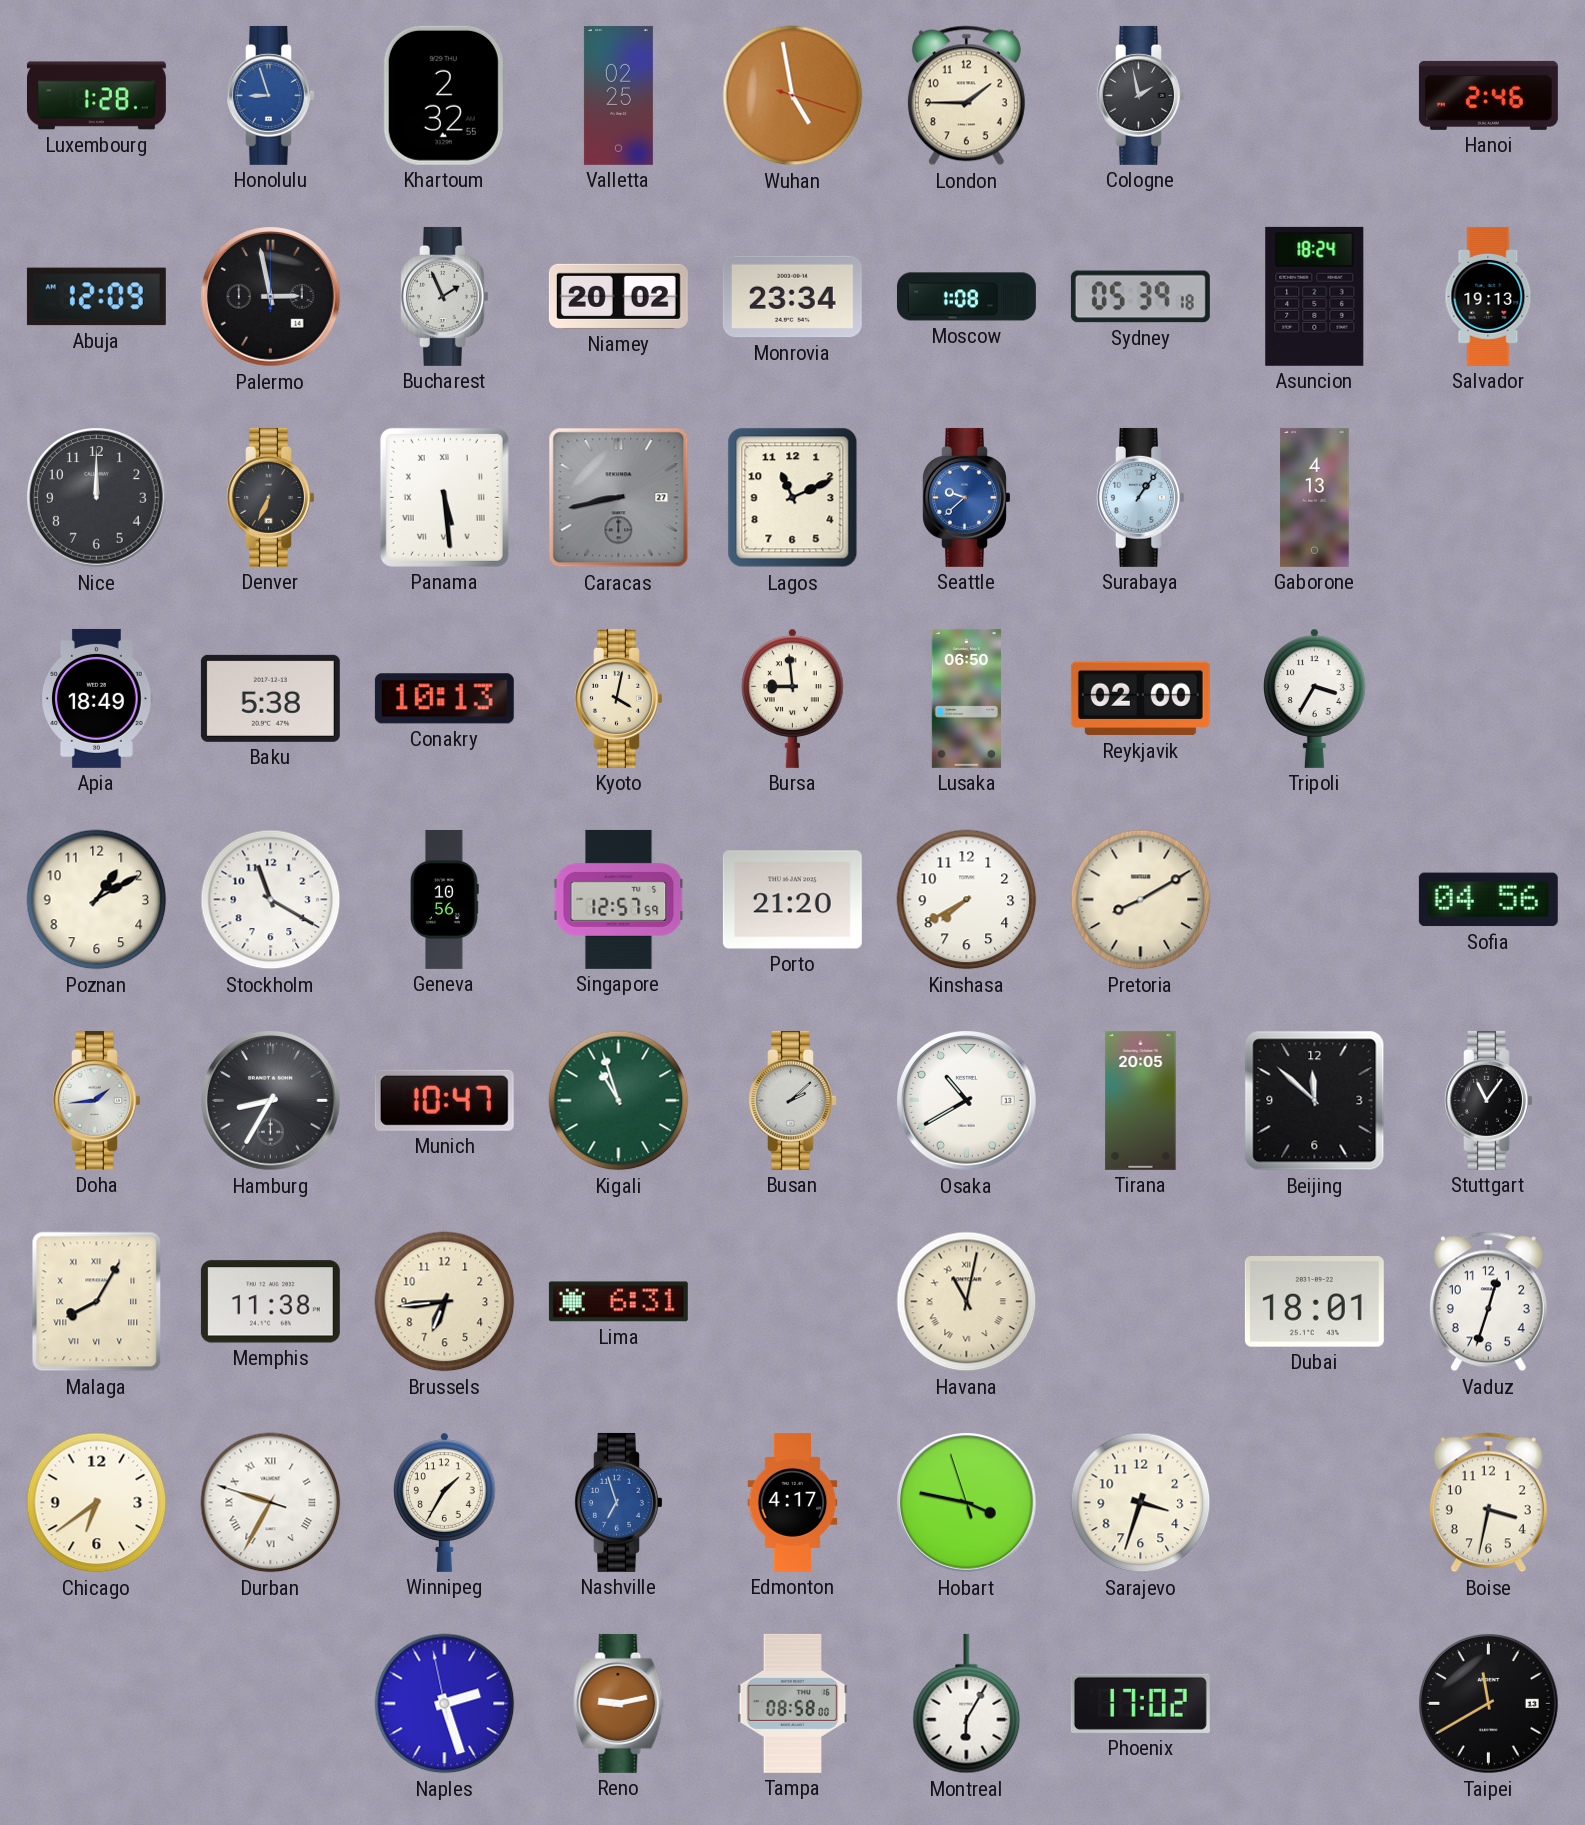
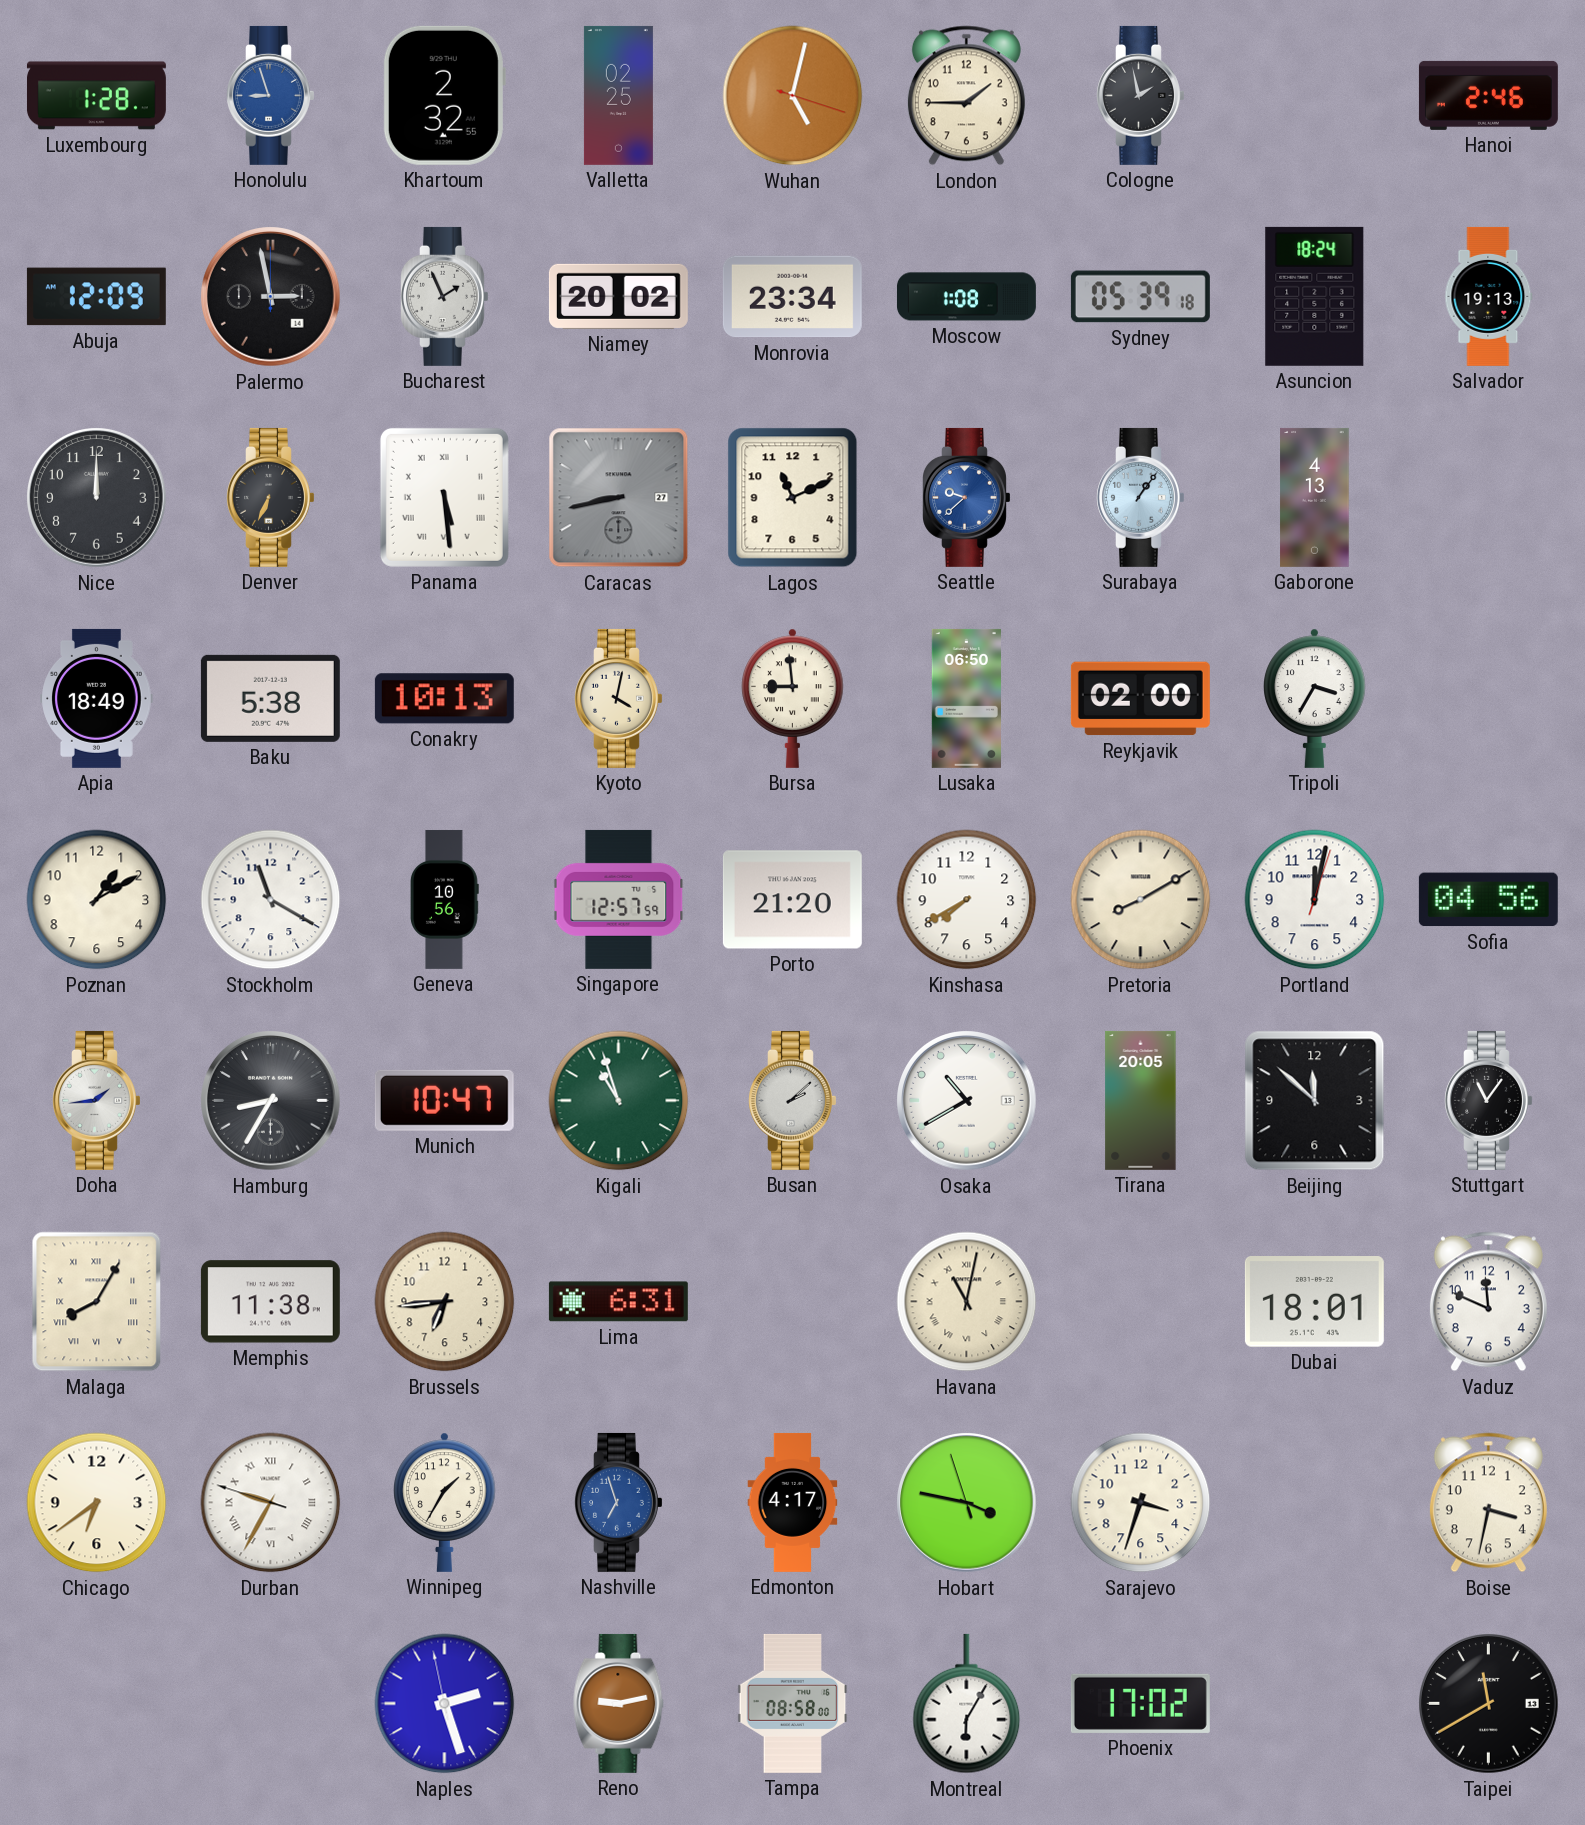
Wuhan: 4:58 -> 5:02
Portland: none -> 12:02
Vaduz: 12:33 -> 11:49
